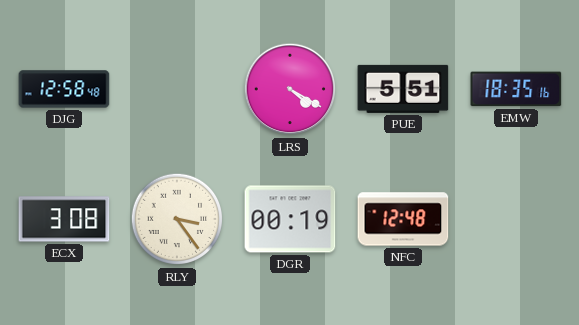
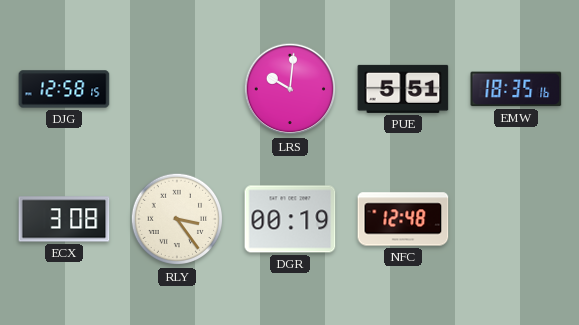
DJG: 12:58:48 -> 12:58:15
LRS: 4:20 -> 10:01
